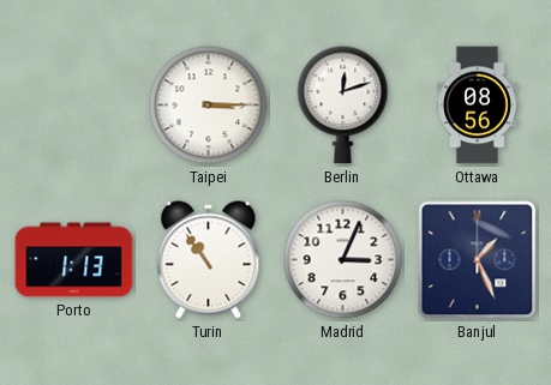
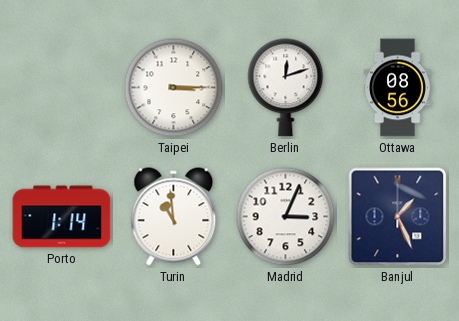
Porto: 1:13 -> 1:14
Turin: 10:54 -> 10:59
